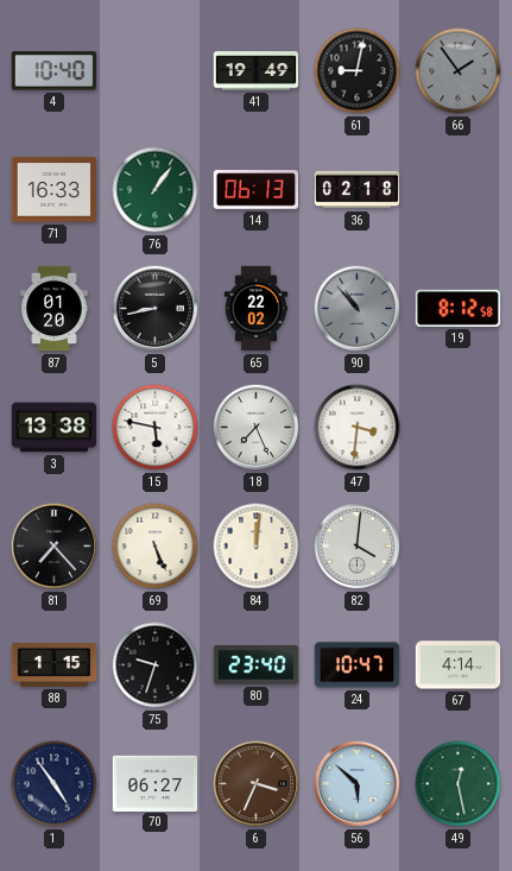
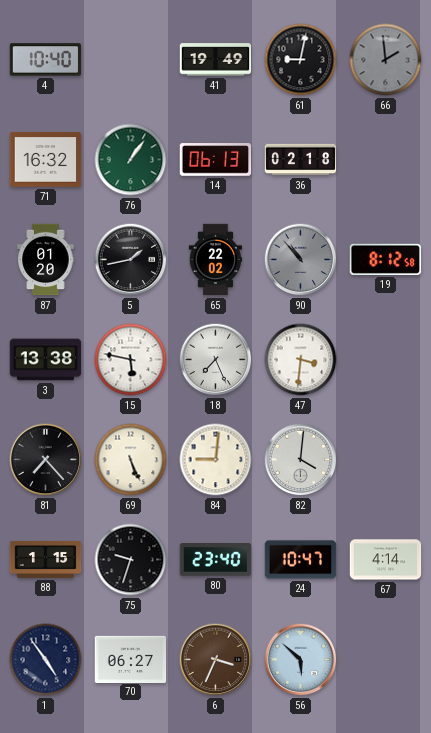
66: 1:54 -> 1:59
71: 16:33 -> 16:32
5: 8:43 -> 1:43
84: 12:01 -> 9:01
49: 12:28 -> none
